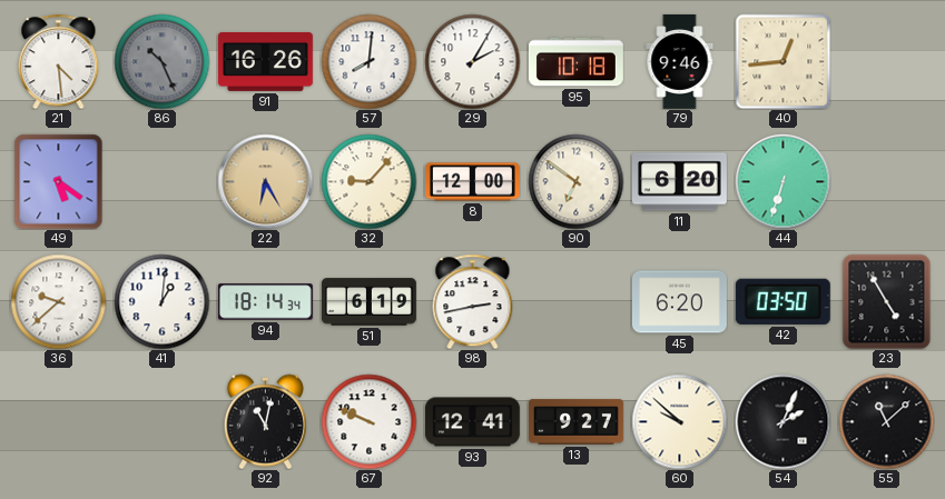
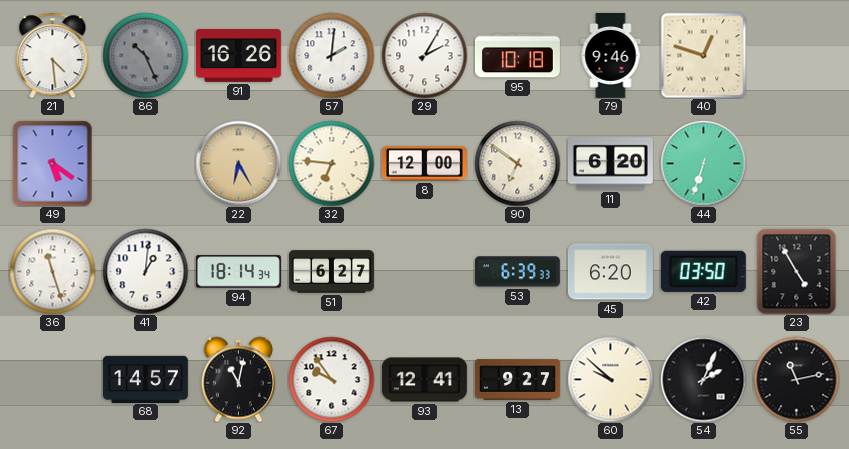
57: 8:01 -> 2:01
40: 12:44 -> 12:48
32: 9:07 -> 6:46
36: 9:38 -> 11:27
51: 6:19 -> 6:27
98: 2:43 -> none
53: none -> 6:39
68: none -> 14:57
67: 9:49 -> 9:54
55: 11:08 -> 11:13
